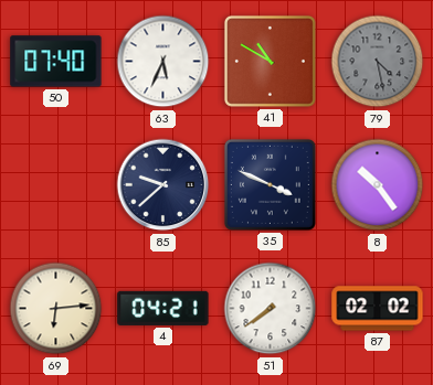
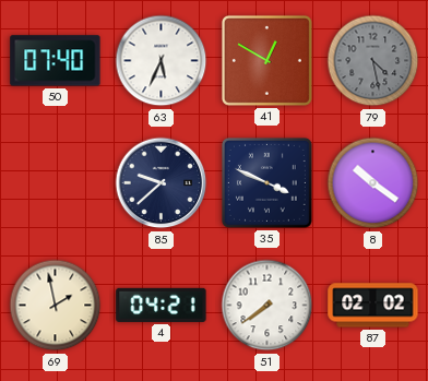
41: 10:50 -> 12:50
8: 10:24 -> 10:21
69: 6:14 -> 1:58
